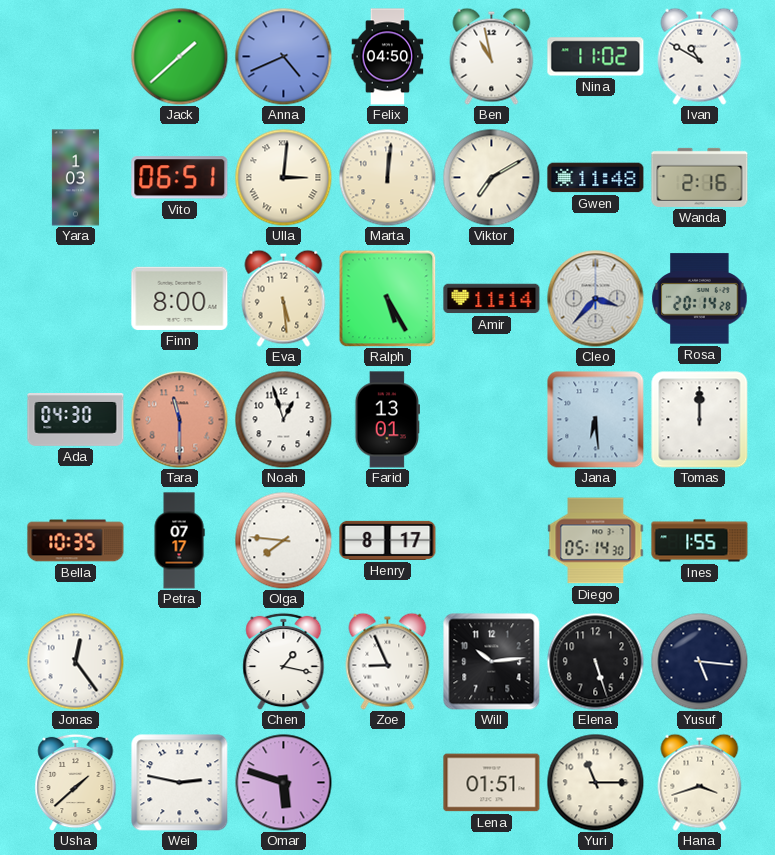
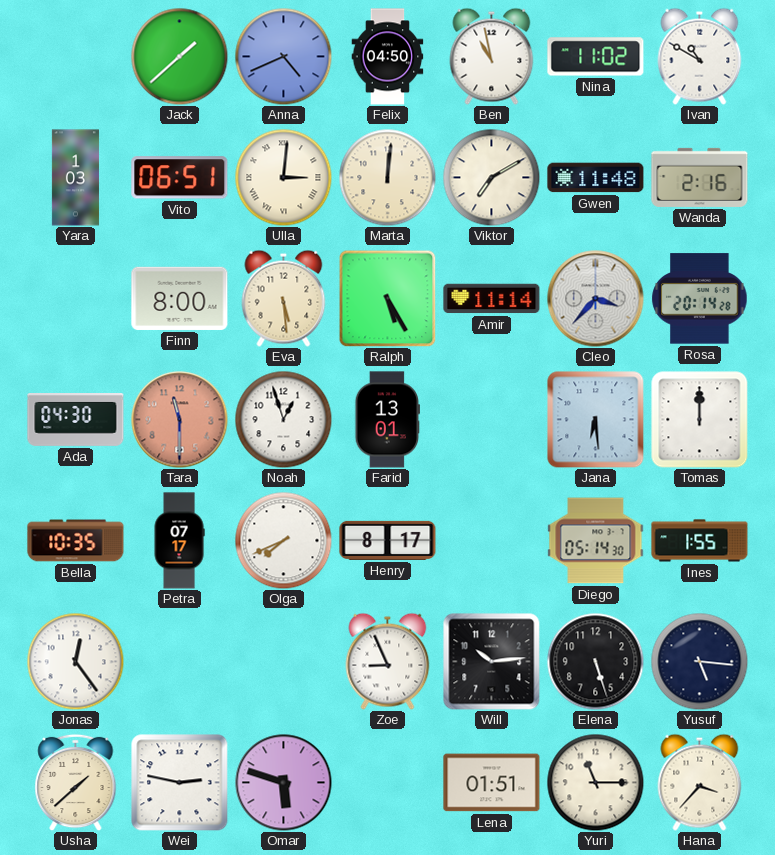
Olga: 7:46 -> 7:41
Chen: 1:17 -> none
Hana: 3:42 -> 3:37
